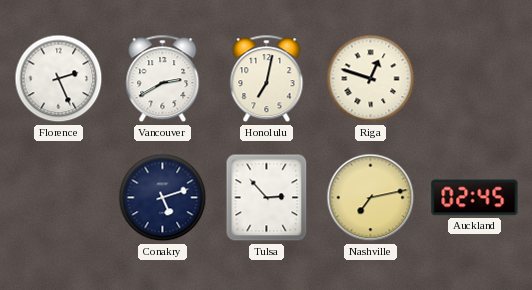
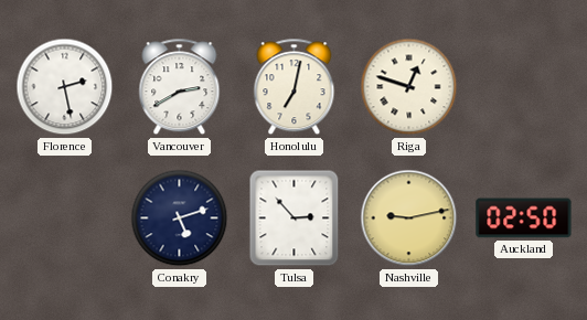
Florence: 2:26 -> 2:28
Nashville: 7:13 -> 9:13
Auckland: 02:45 -> 02:50
